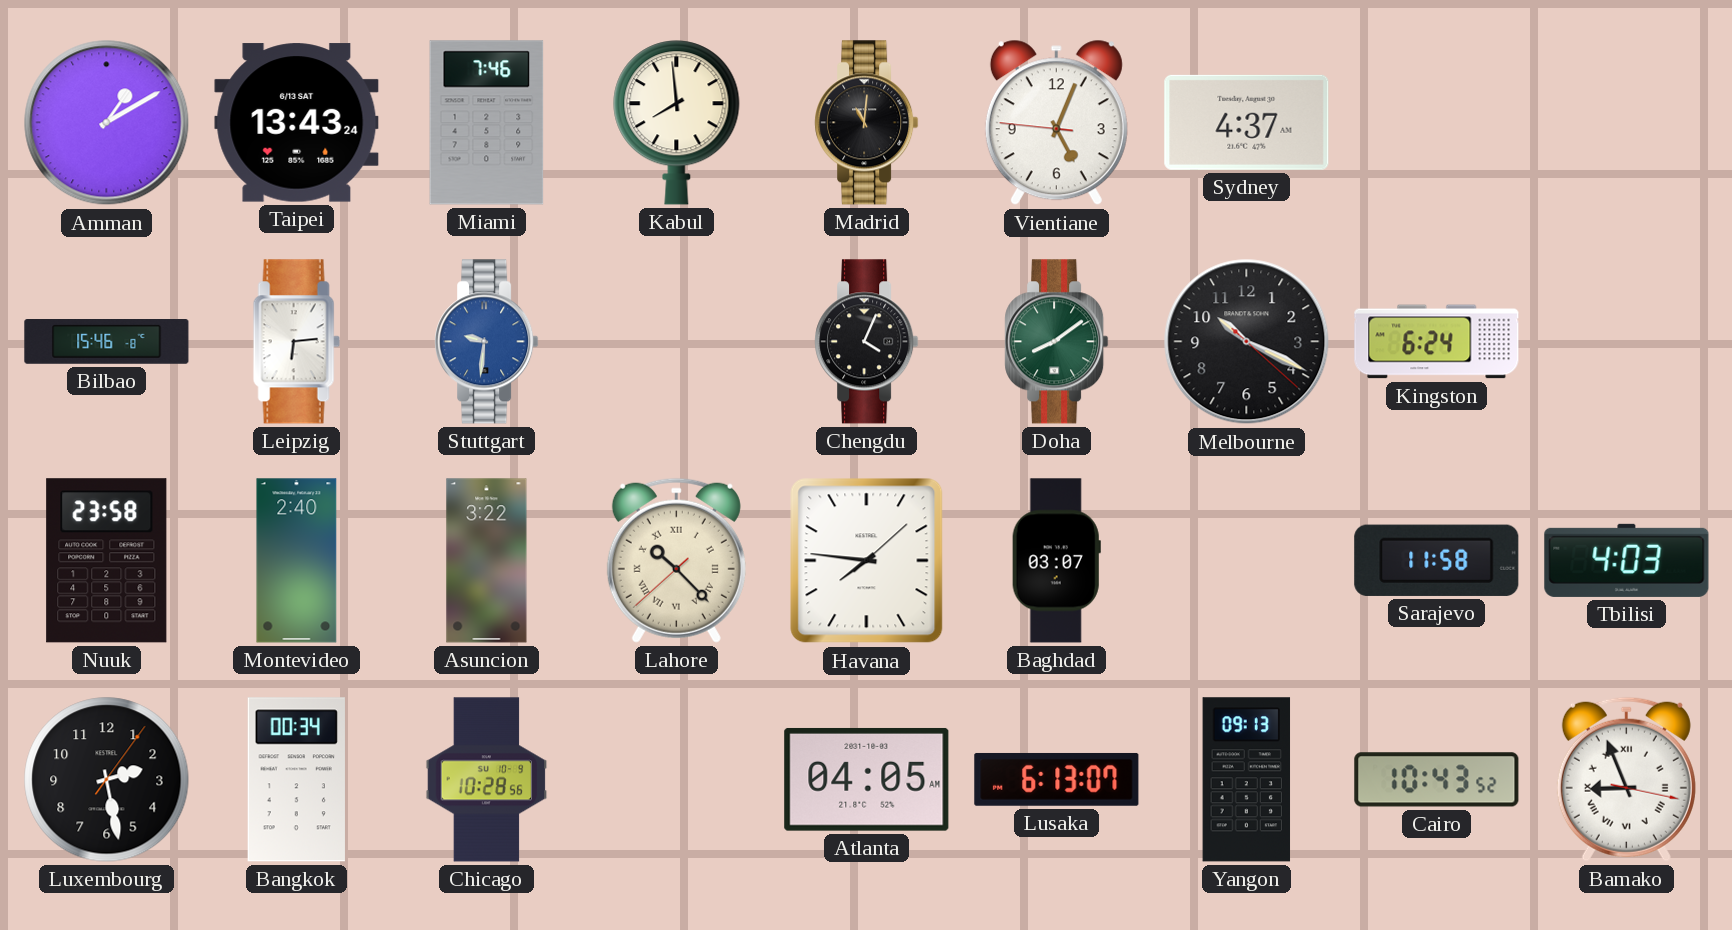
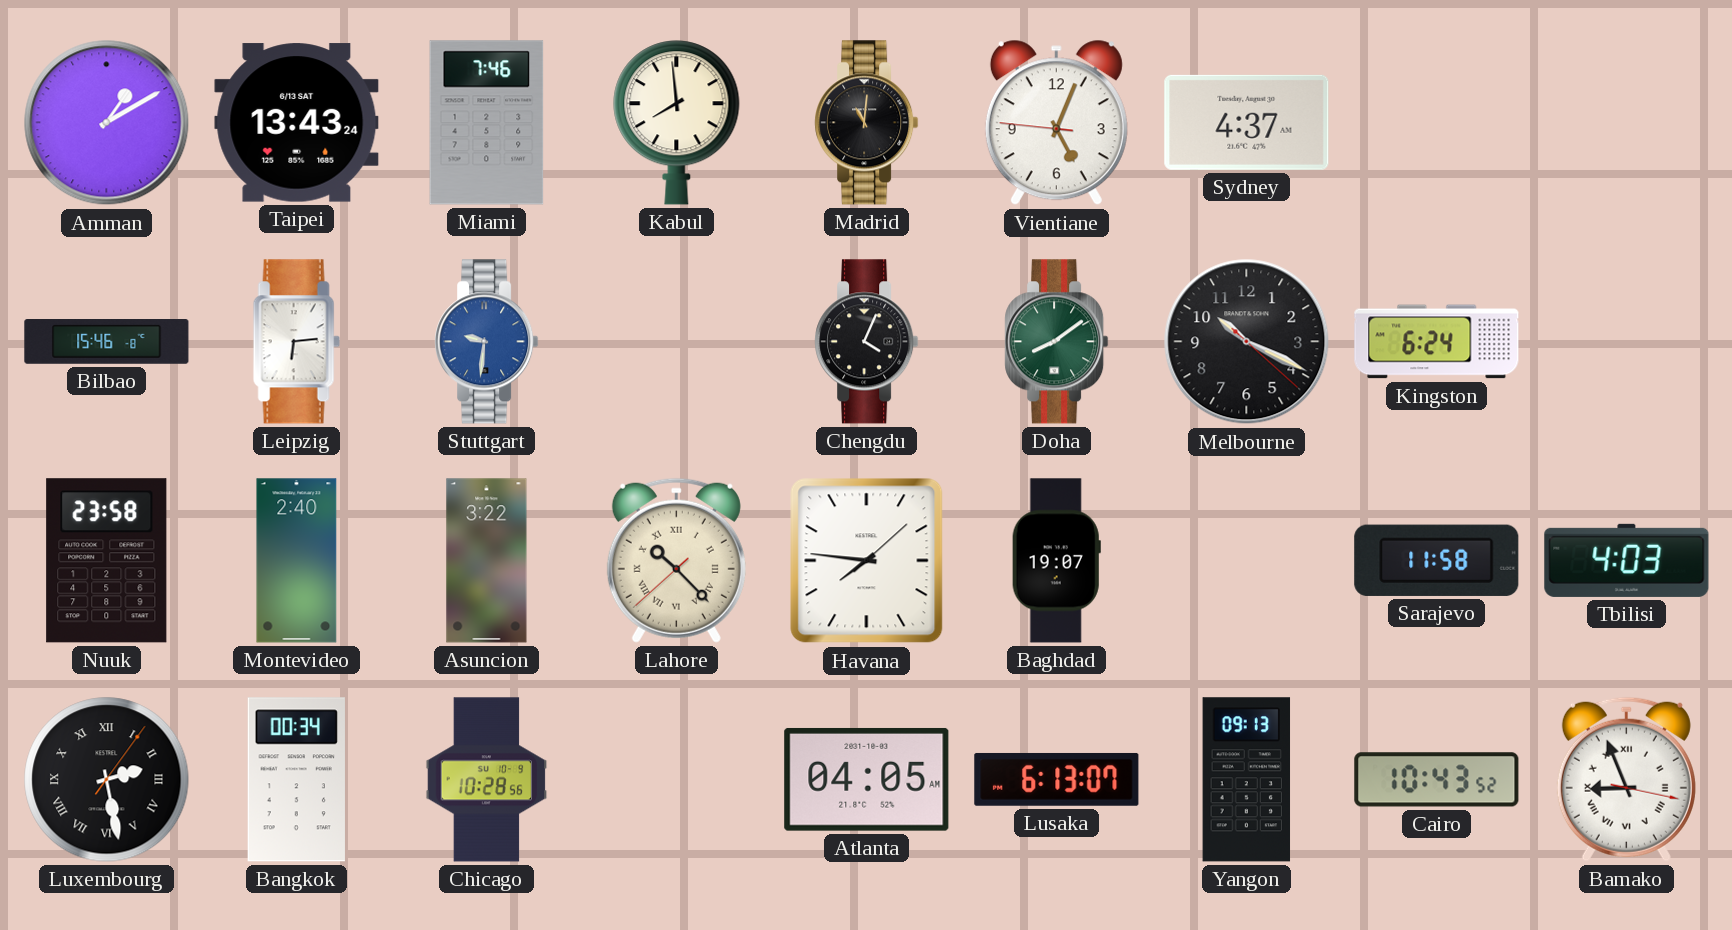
Baghdad: 03:07 -> 19:07
Luxembourg numerals: Arabic -> Roman
